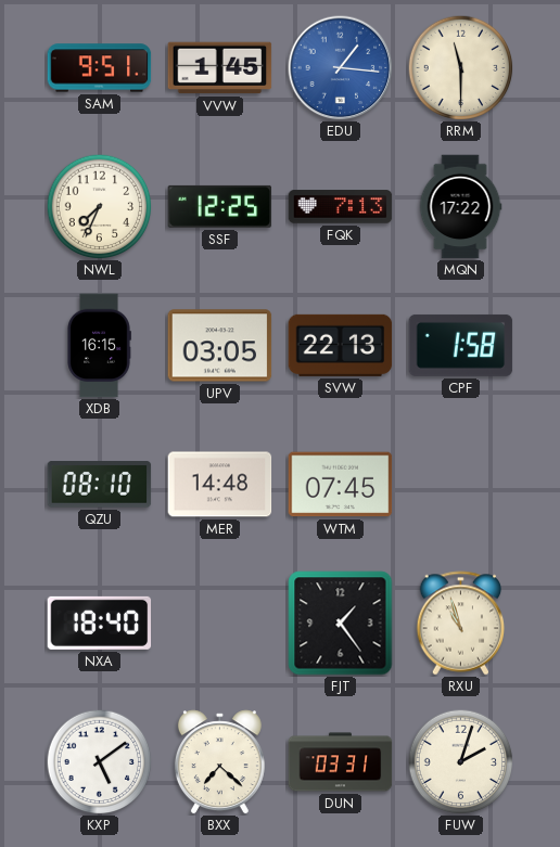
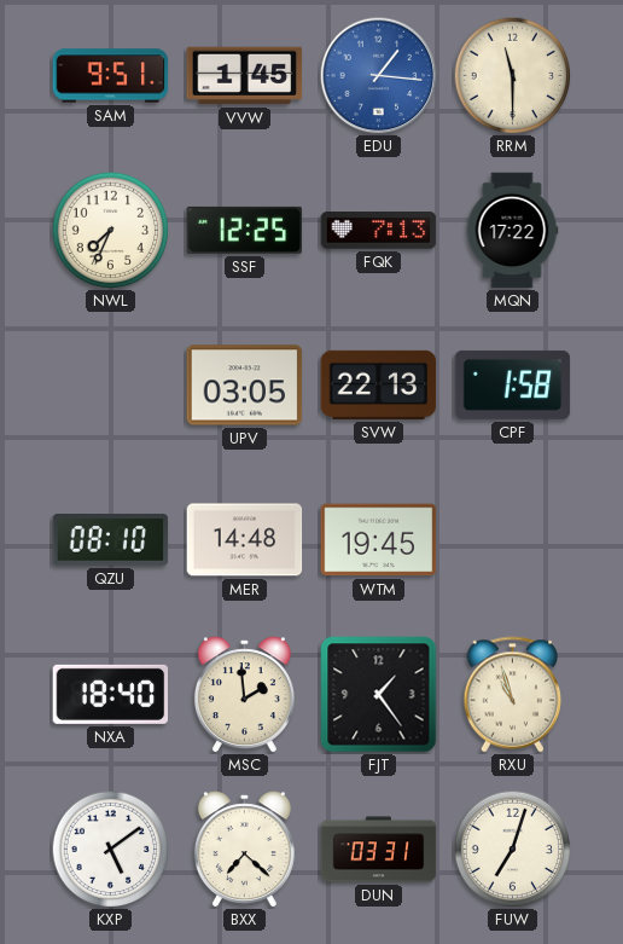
XDB: 16:15 -> none
WTM: 07:45 -> 19:45
MSC: none -> 1:59
FUW: 2:03 -> 7:03
